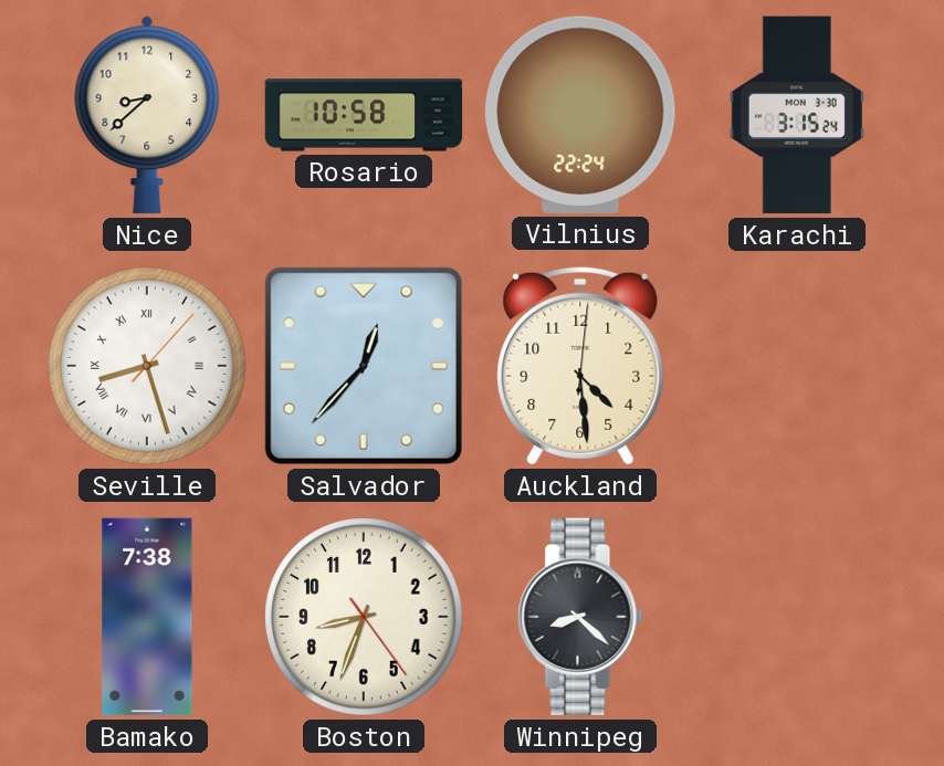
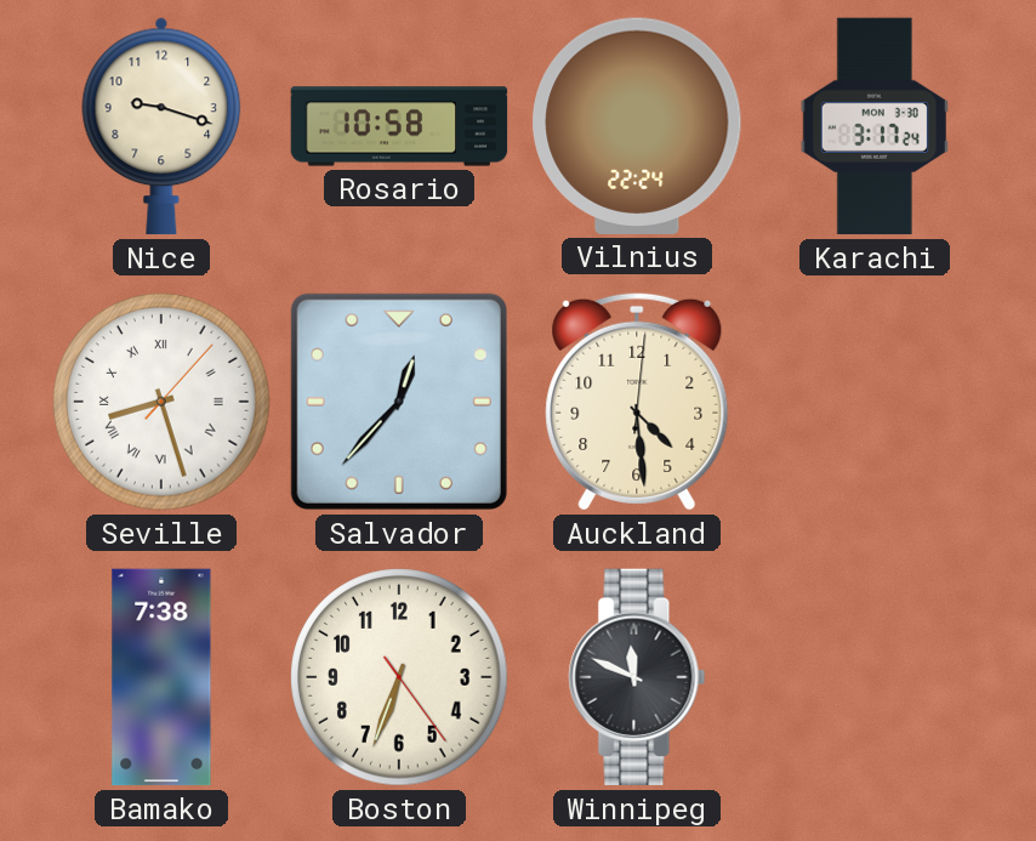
Nice: 8:38 -> 9:18
Karachi: 3:15 -> 3:17
Boston: 8:33 -> 6:33
Winnipeg: 8:22 -> 11:49
